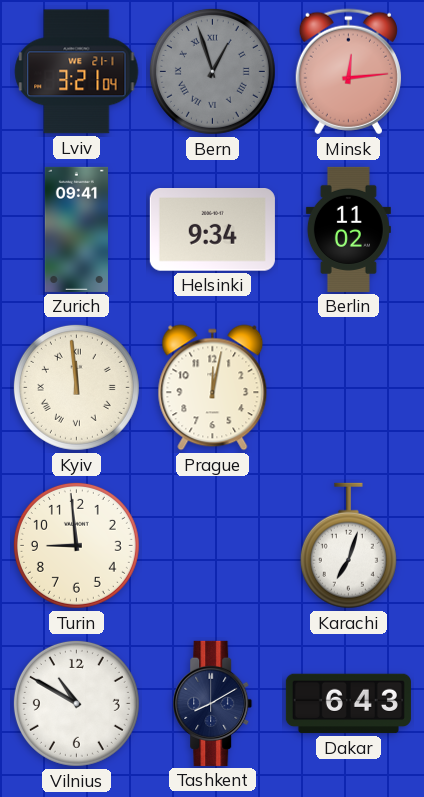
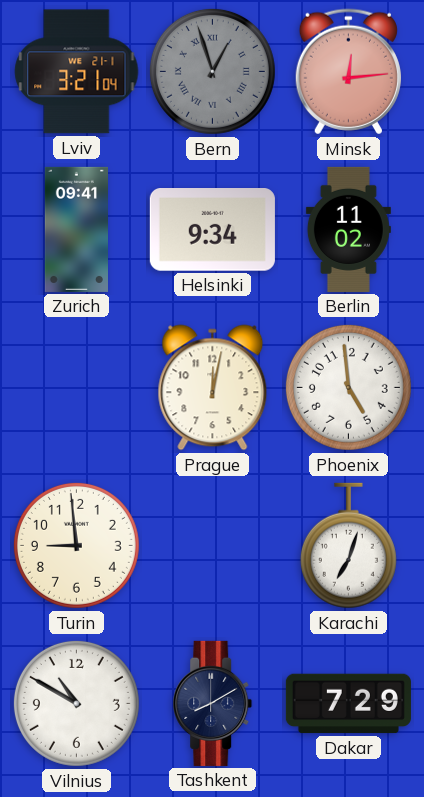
Kyiv: 11:59 -> none
Phoenix: none -> 4:59
Dakar: 6:43 -> 7:29
